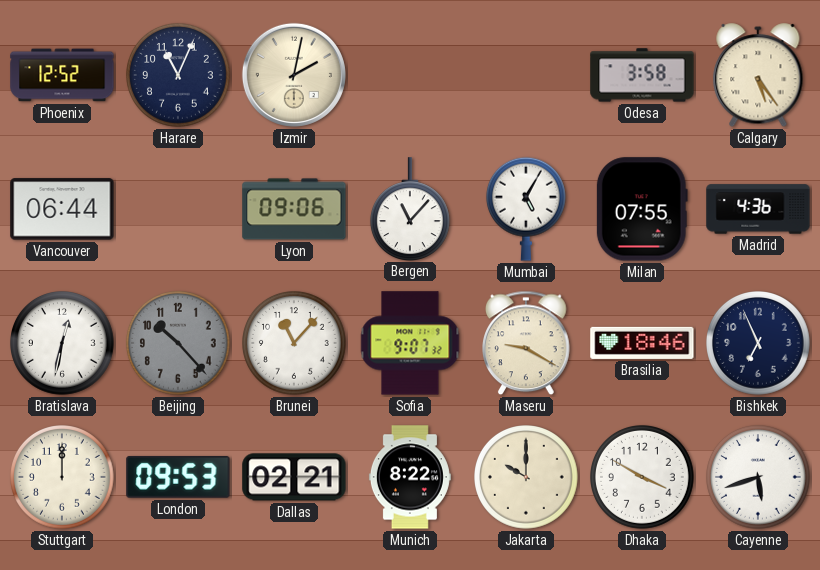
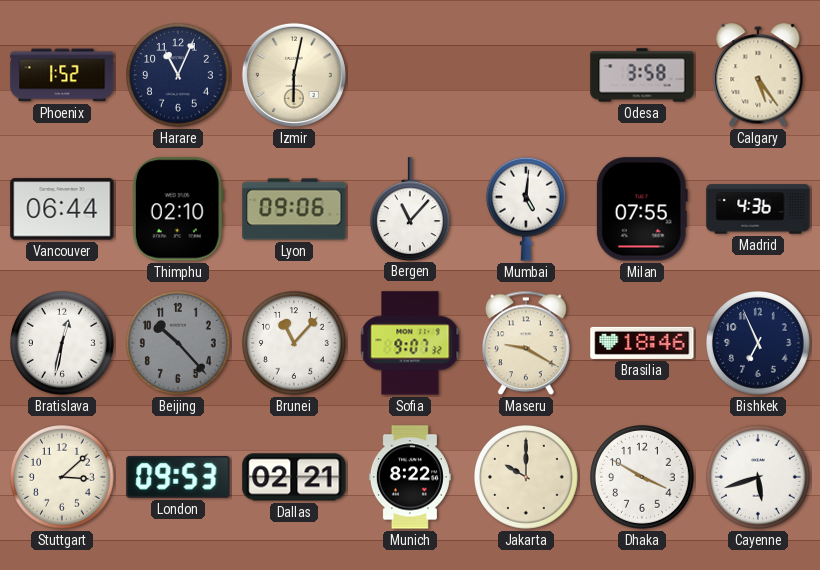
Phoenix: 12:52 -> 1:52
Izmir: 2:02 -> 6:02
Thimphu: none -> 02:10
Mumbai: 5:05 -> 5:01
Stuttgart: 12:00 -> 3:08
